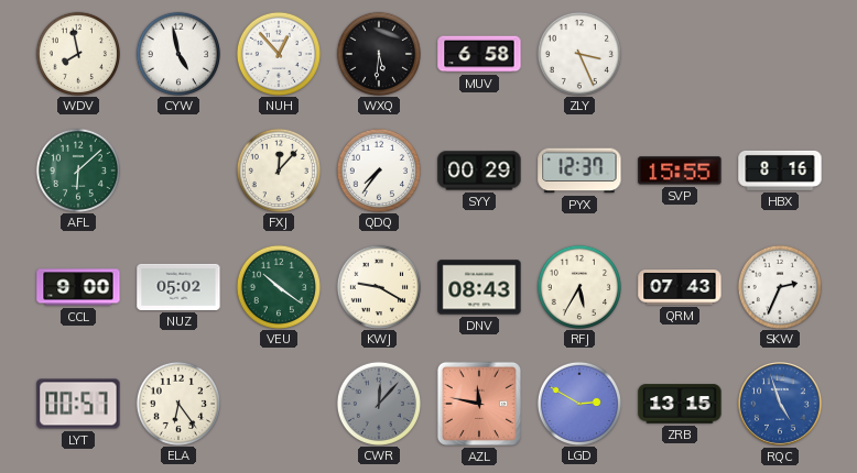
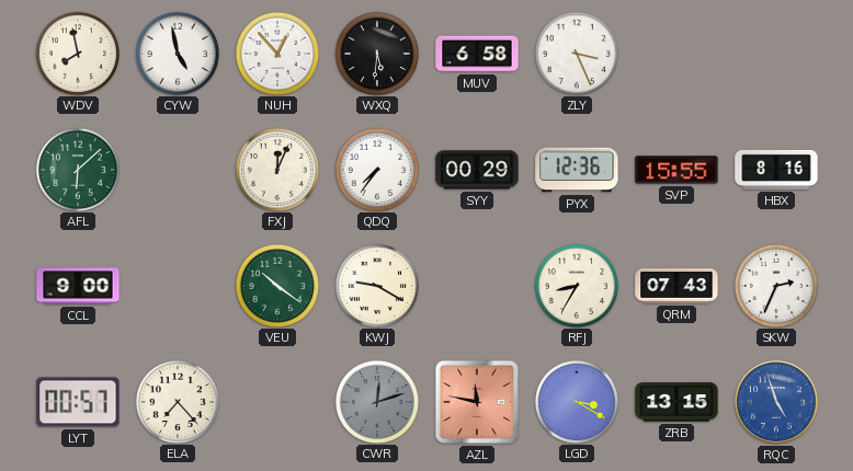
FXJ: 12:07 -> 12:04
PYX: 12:37 -> 12:36
NUZ: 05:02 -> none
DNV: 08:43 -> none
RFJ: 5:35 -> 8:35
ELA: 6:24 -> 7:23
CWR: 12:07 -> 12:12
LGD: 2:50 -> 3:20
